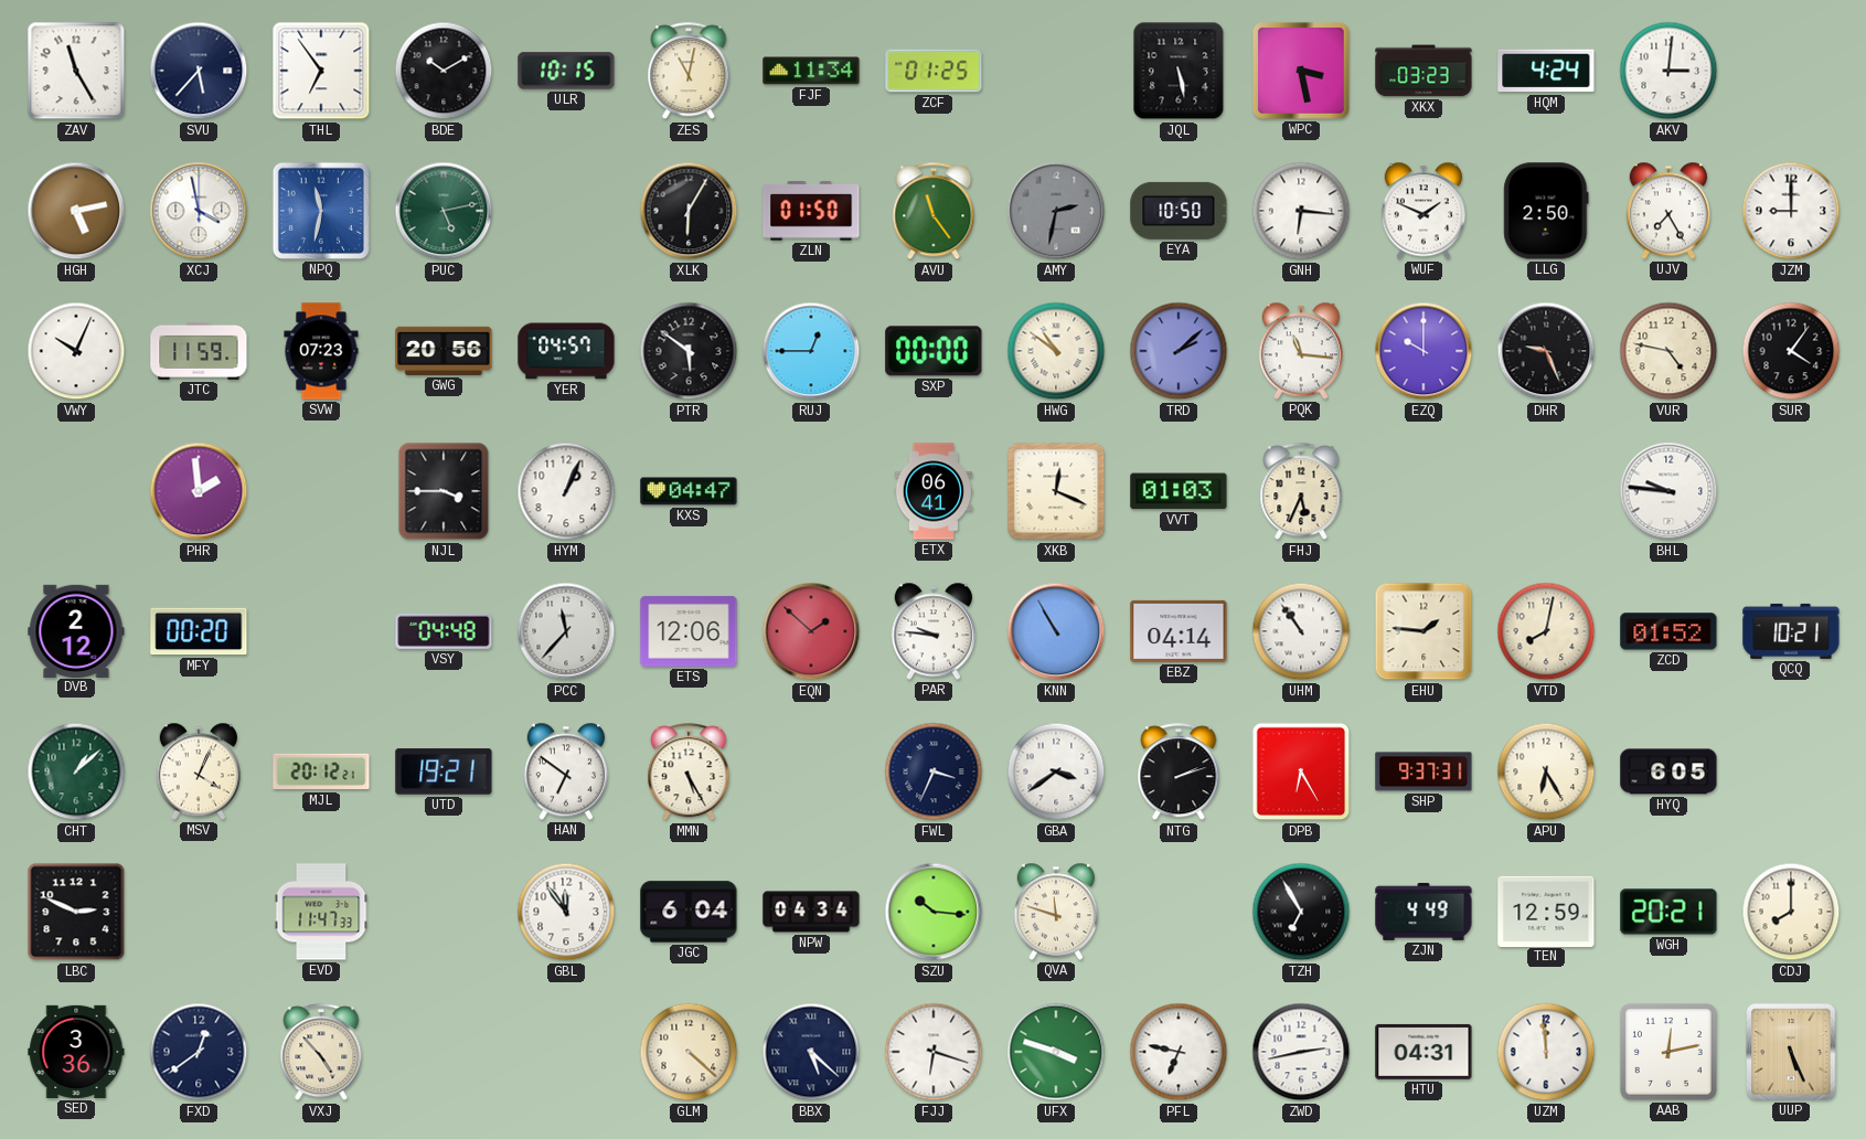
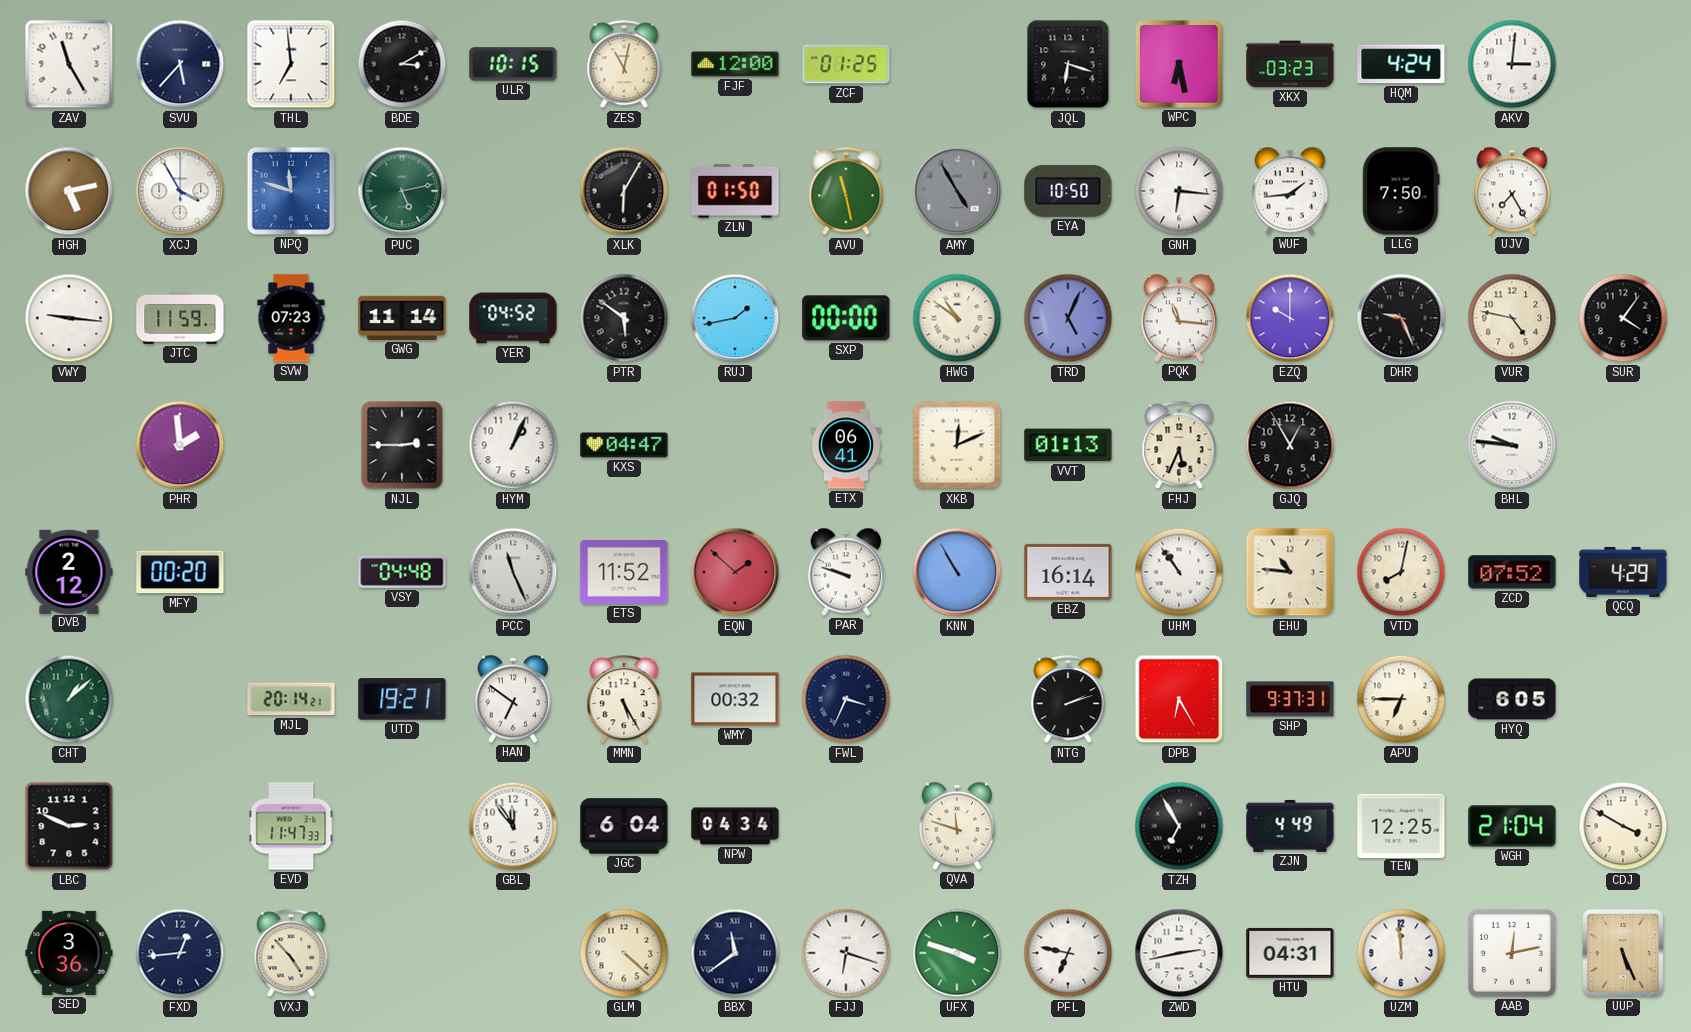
THL: 6:54 -> 6:59
BDE: 10:10 -> 3:10
FJF: 11:34 -> 12:00
JQL: 5:28 -> 6:18
WPC: 3:28 -> 6:28
XCJ: 3:58 -> 3:55
NPQ: 11:32 -> 11:48
AVU: 11:24 -> 11:28
AMY: 2:32 -> 4:55
WUF: 1:49 -> 1:44
LLG: 2:50 -> 7:50
JZM: 9:00 -> none
VWY: 10:04 -> 9:16
GWG: 20:56 -> 11:14
YER: 04:57 -> 04:52
RUJ: 12:45 -> 1:43
TRD: 2:08 -> 5:04
NJL: 3:45 -> 2:45
XKB: 12:19 -> 12:11
VVT: 01:03 -> 01:13
GJQ: none -> 12:55
PCC: 11:37 -> 11:26
ETS: 12:06 -> 11:52
PAR: 9:46 -> 9:48
EBZ: 04:14 -> 16:14
EHU: 1:46 -> 10:46
ZCD: 01:52 -> 07:52
QCQ: 10:21 -> 4:29
MSV: 4:04 -> none
MJL: 20:12 -> 20:14
WMY: none -> 00:32
GBA: 3:39 -> none
APU: 6:25 -> 6:45
SZU: 10:16 -> none
TEN: 12:59 -> 12:25
WGH: 20:21 -> 21:04
CDJ: 8:00 -> 3:50
FXD: 12:39 -> 12:44
BBX: 5:22 -> 11:39
